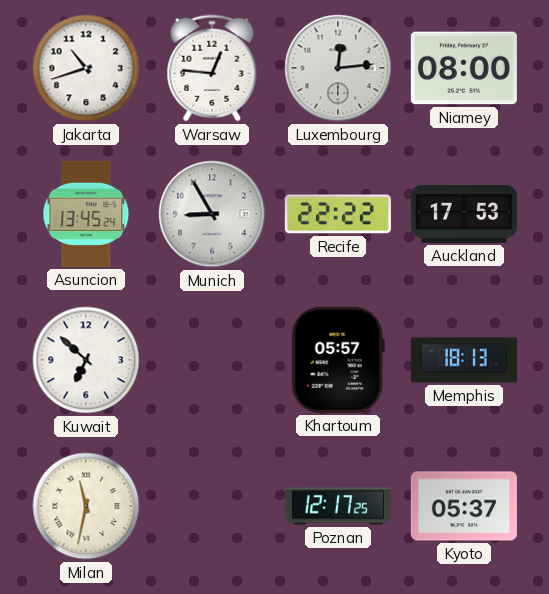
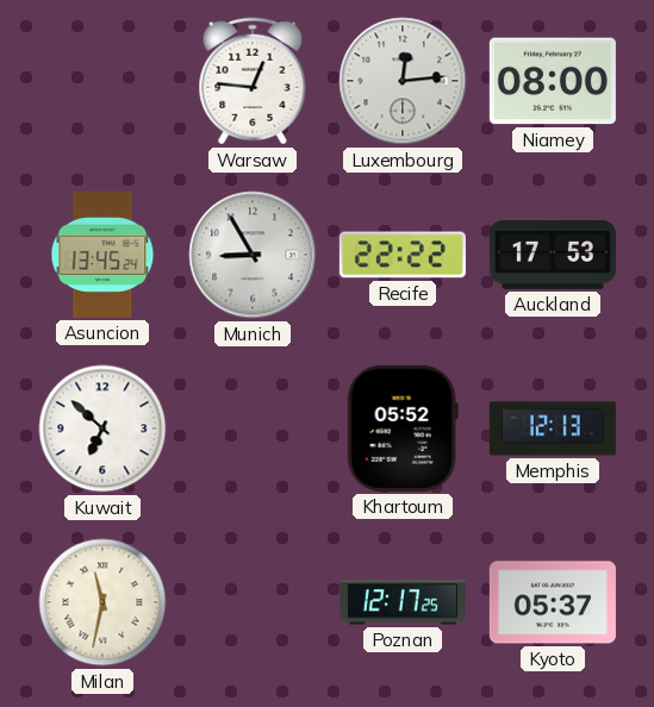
Jakarta: 10:42 -> none
Khartoum: 05:57 -> 05:52
Memphis: 18:13 -> 12:13
